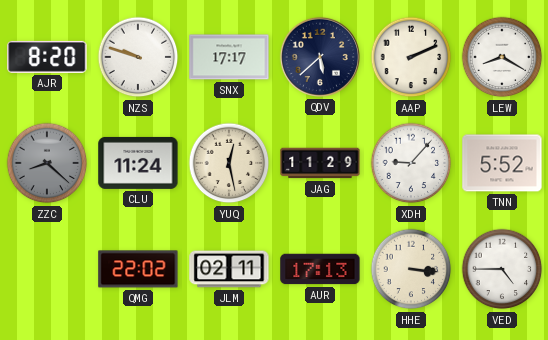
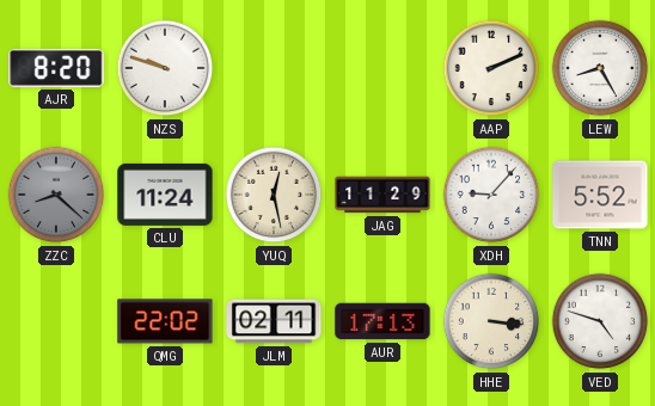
SNX: 17:17 -> none
QDV: 5:38 -> none
LEW: 8:20 -> 8:25
VED: 4:45 -> 4:48
